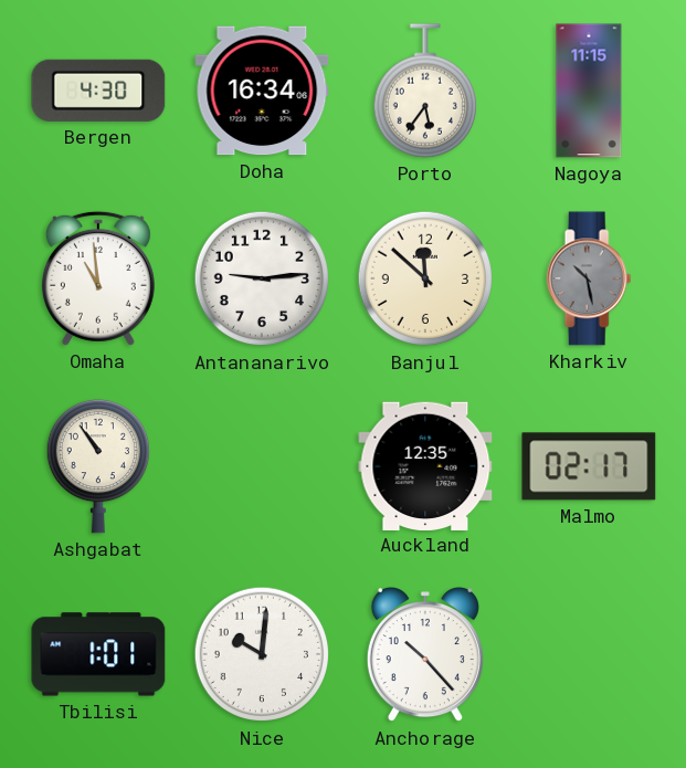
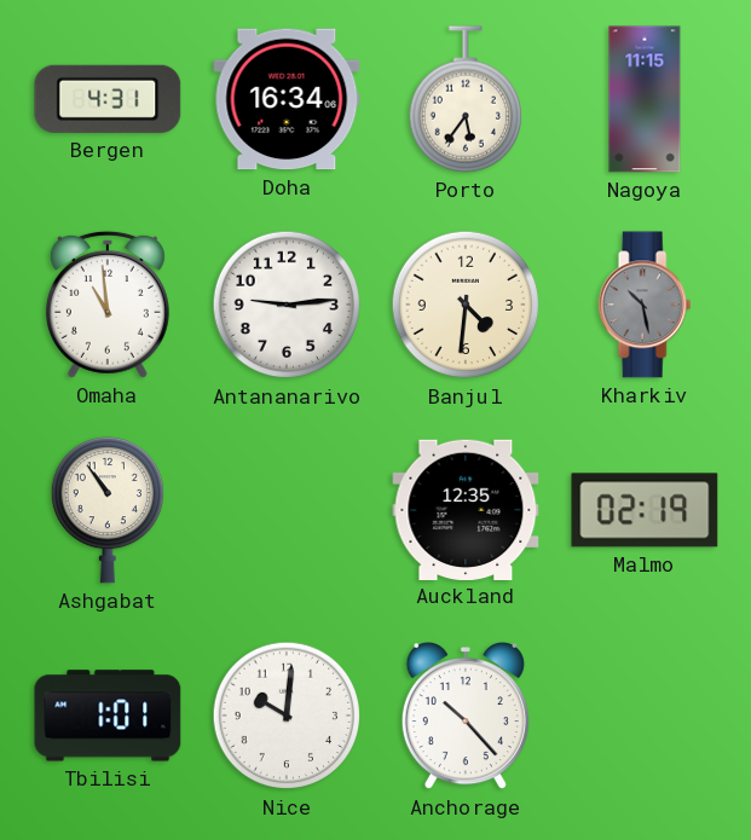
Bergen: 4:30 -> 4:31
Banjul: 11:52 -> 4:31
Malmo: 02:17 -> 02:19
